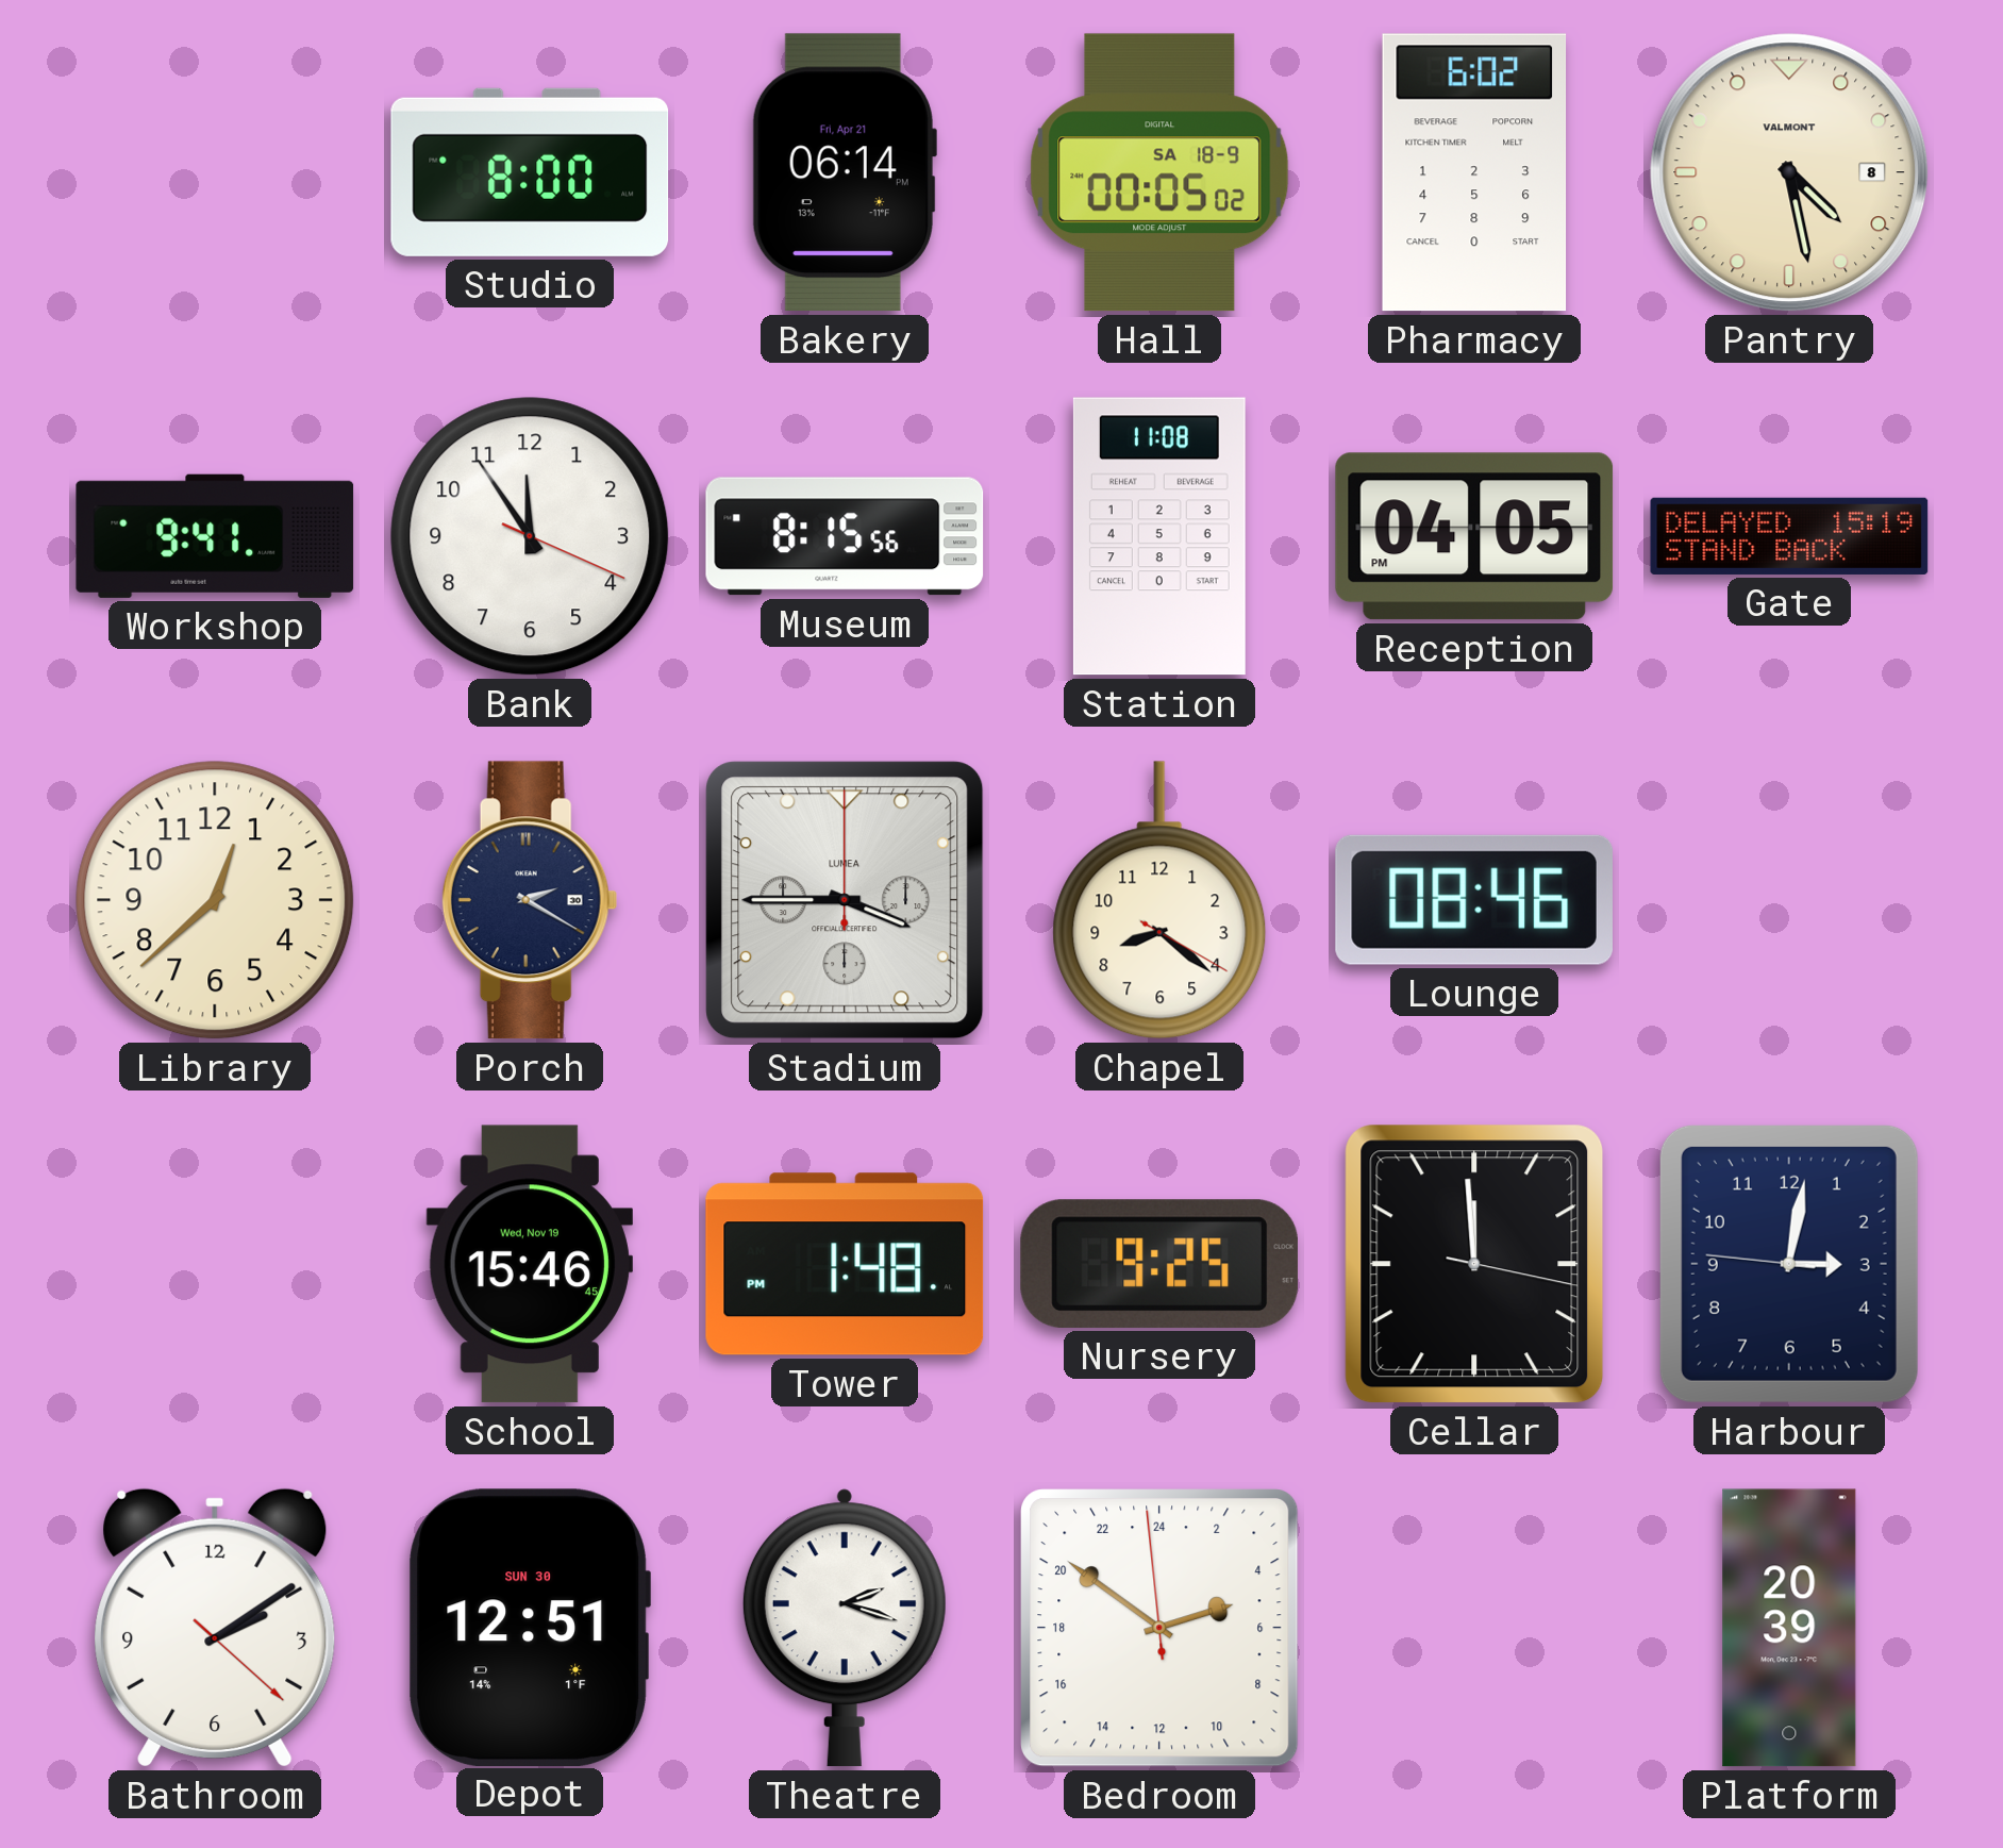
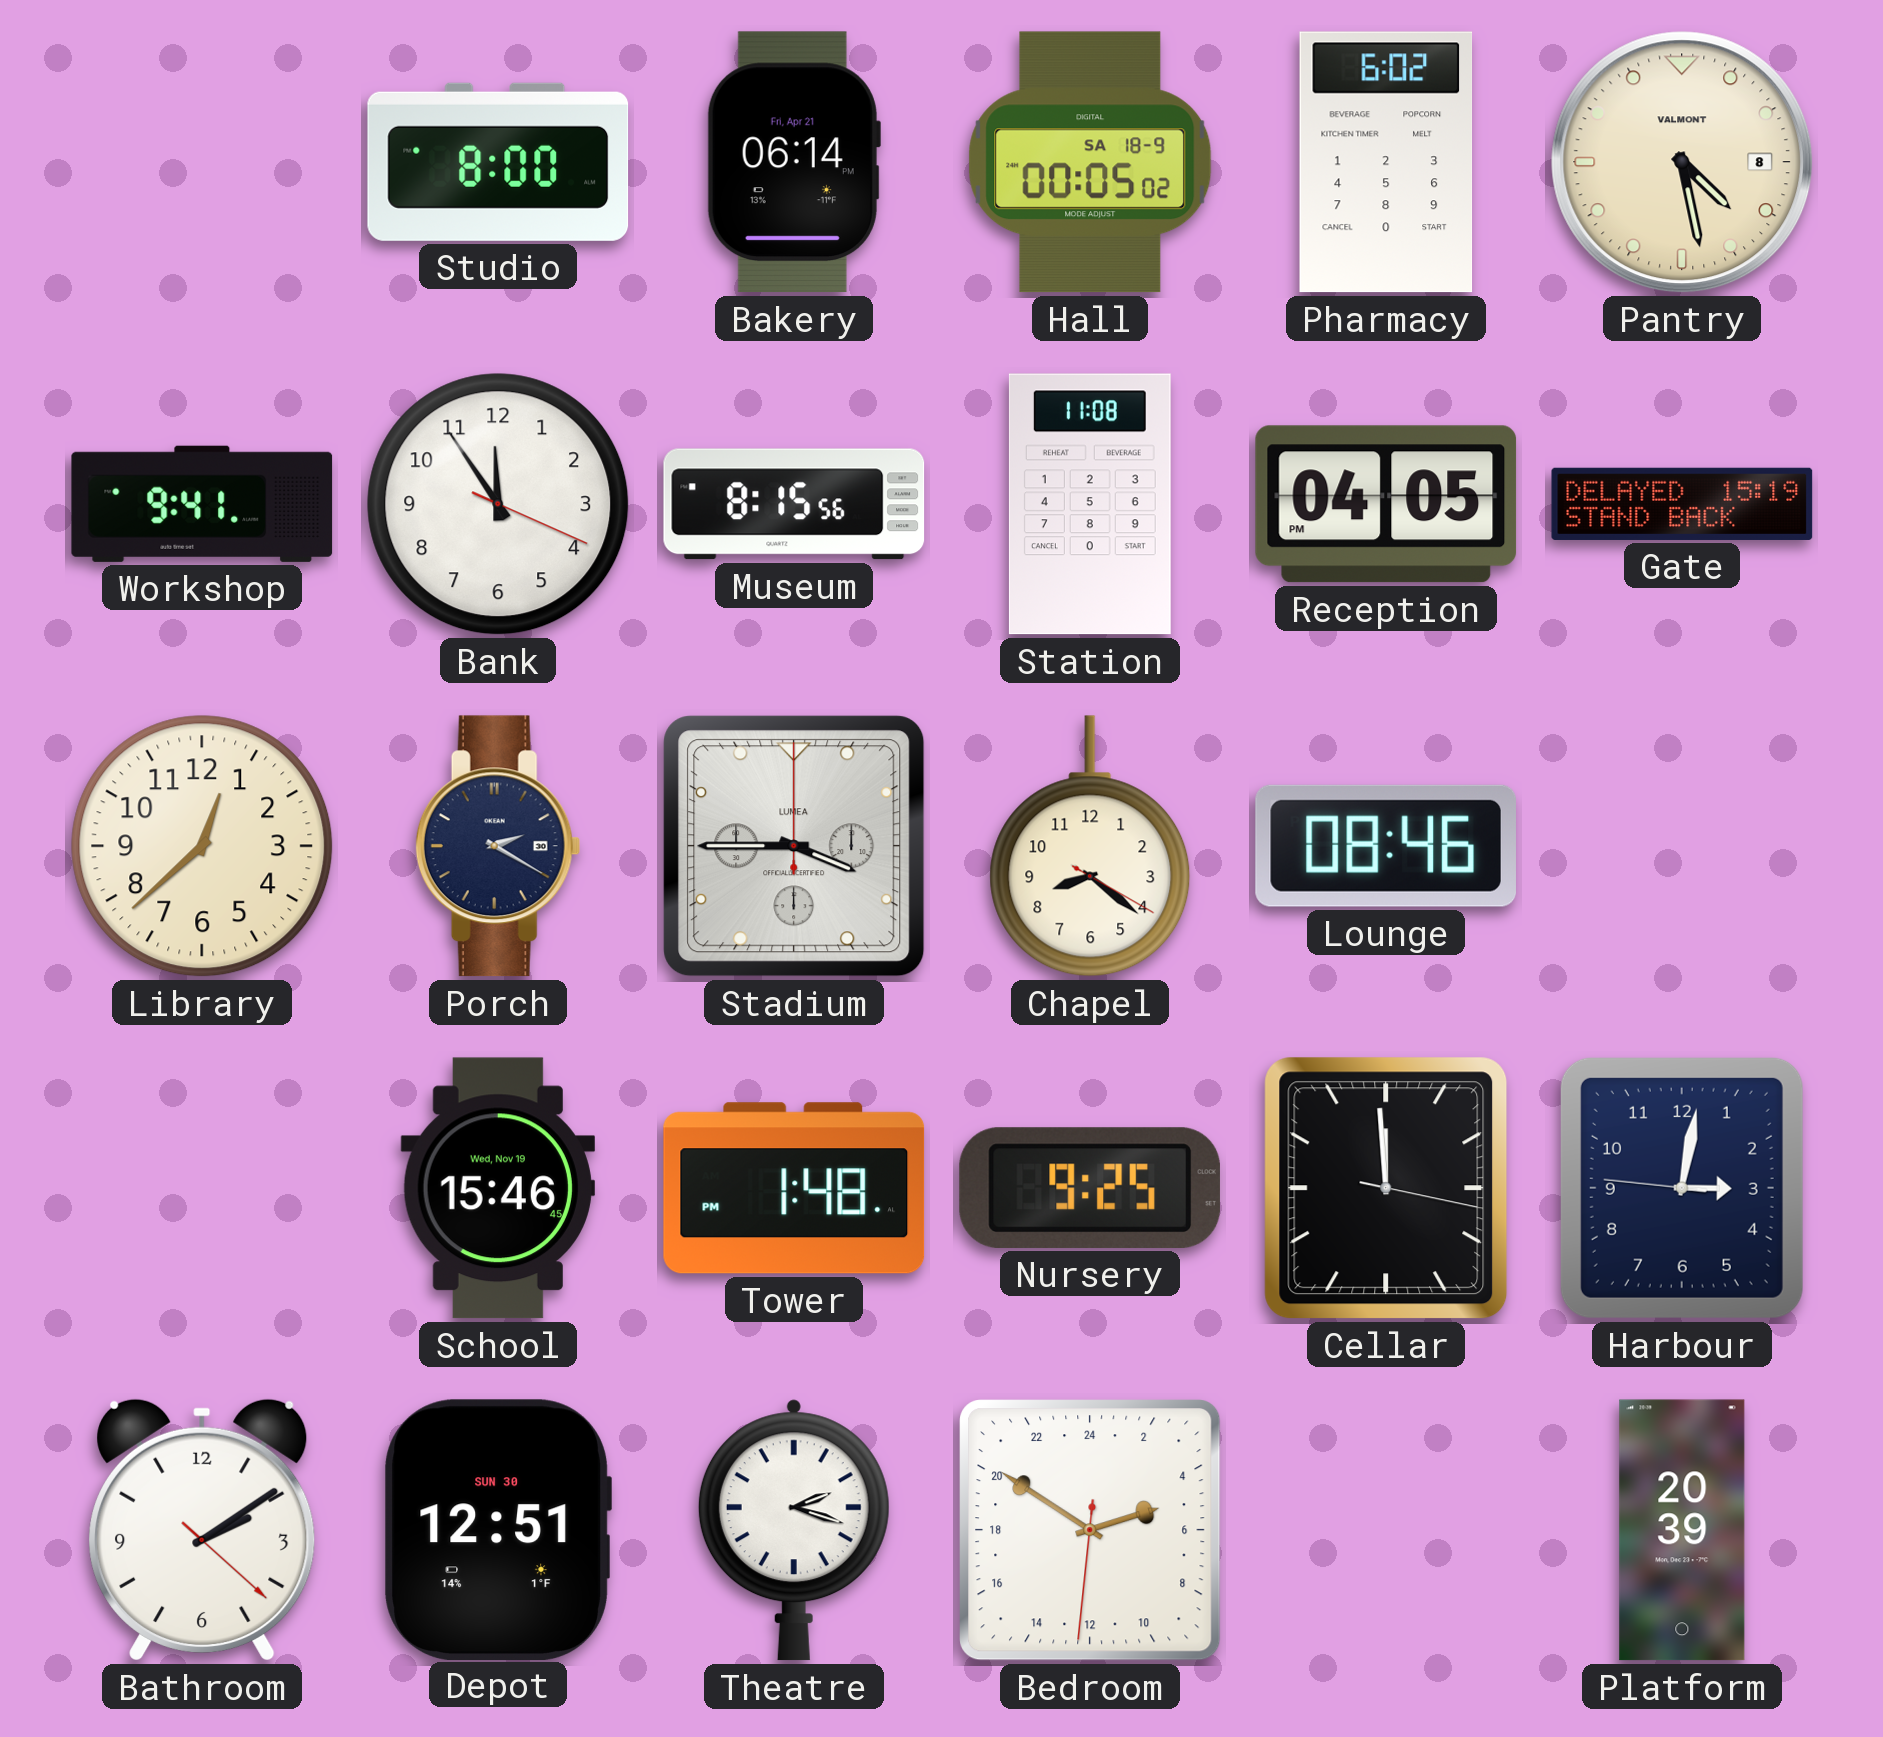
Bedroom: 4:50:59 -> 4:50:31
